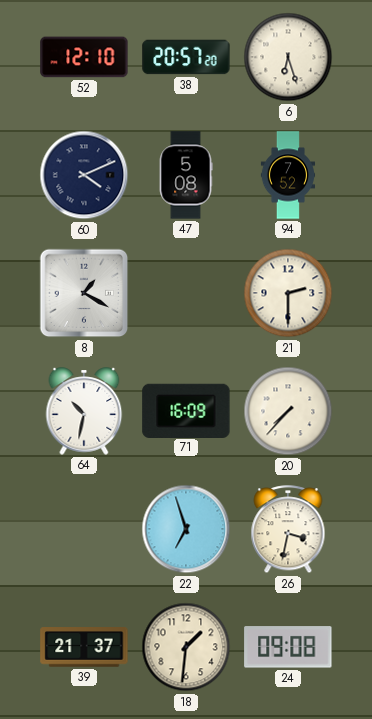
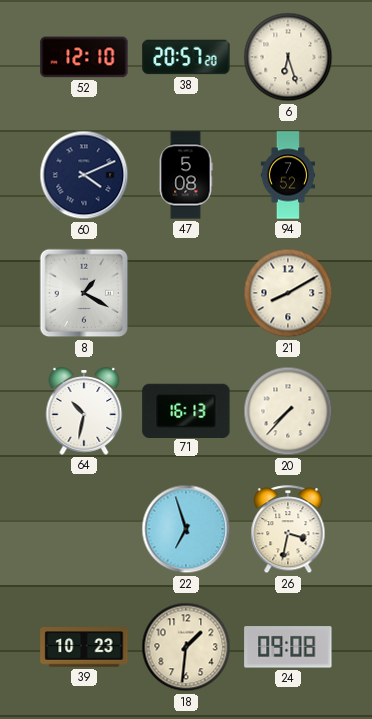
21: 2:30 -> 8:10
71: 16:09 -> 16:13
39: 21:37 -> 10:23
